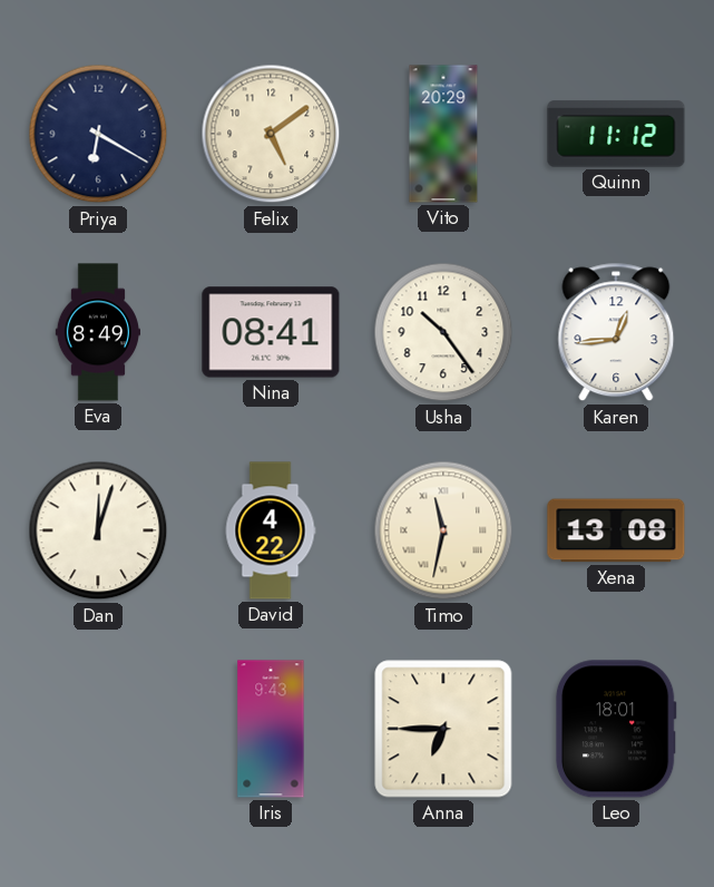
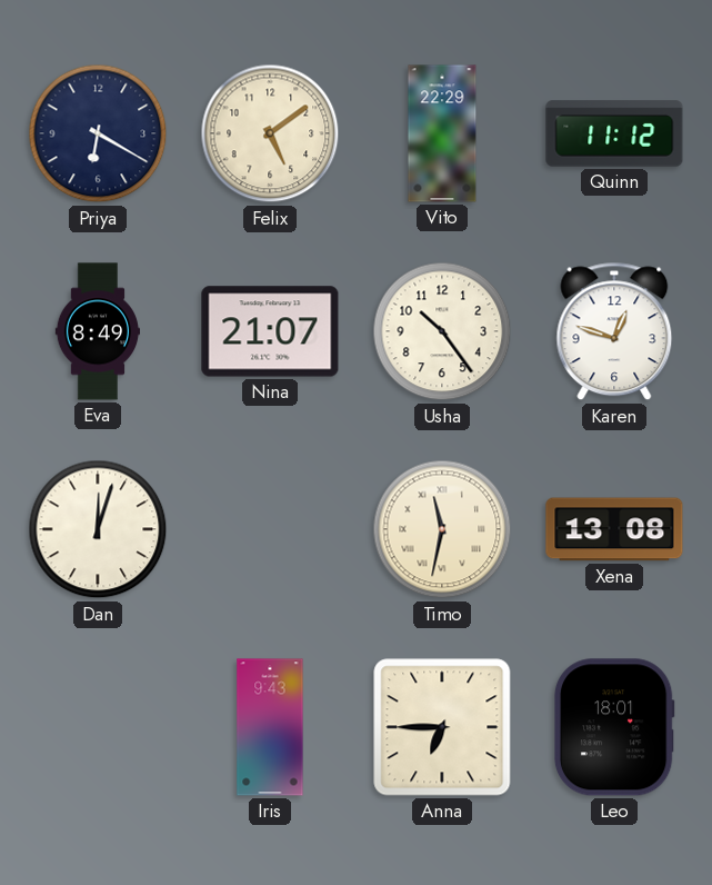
Vito: 20:29 -> 22:29
Nina: 08:41 -> 21:07
Karen: 12:44 -> 12:48
David: 4:22 -> none
